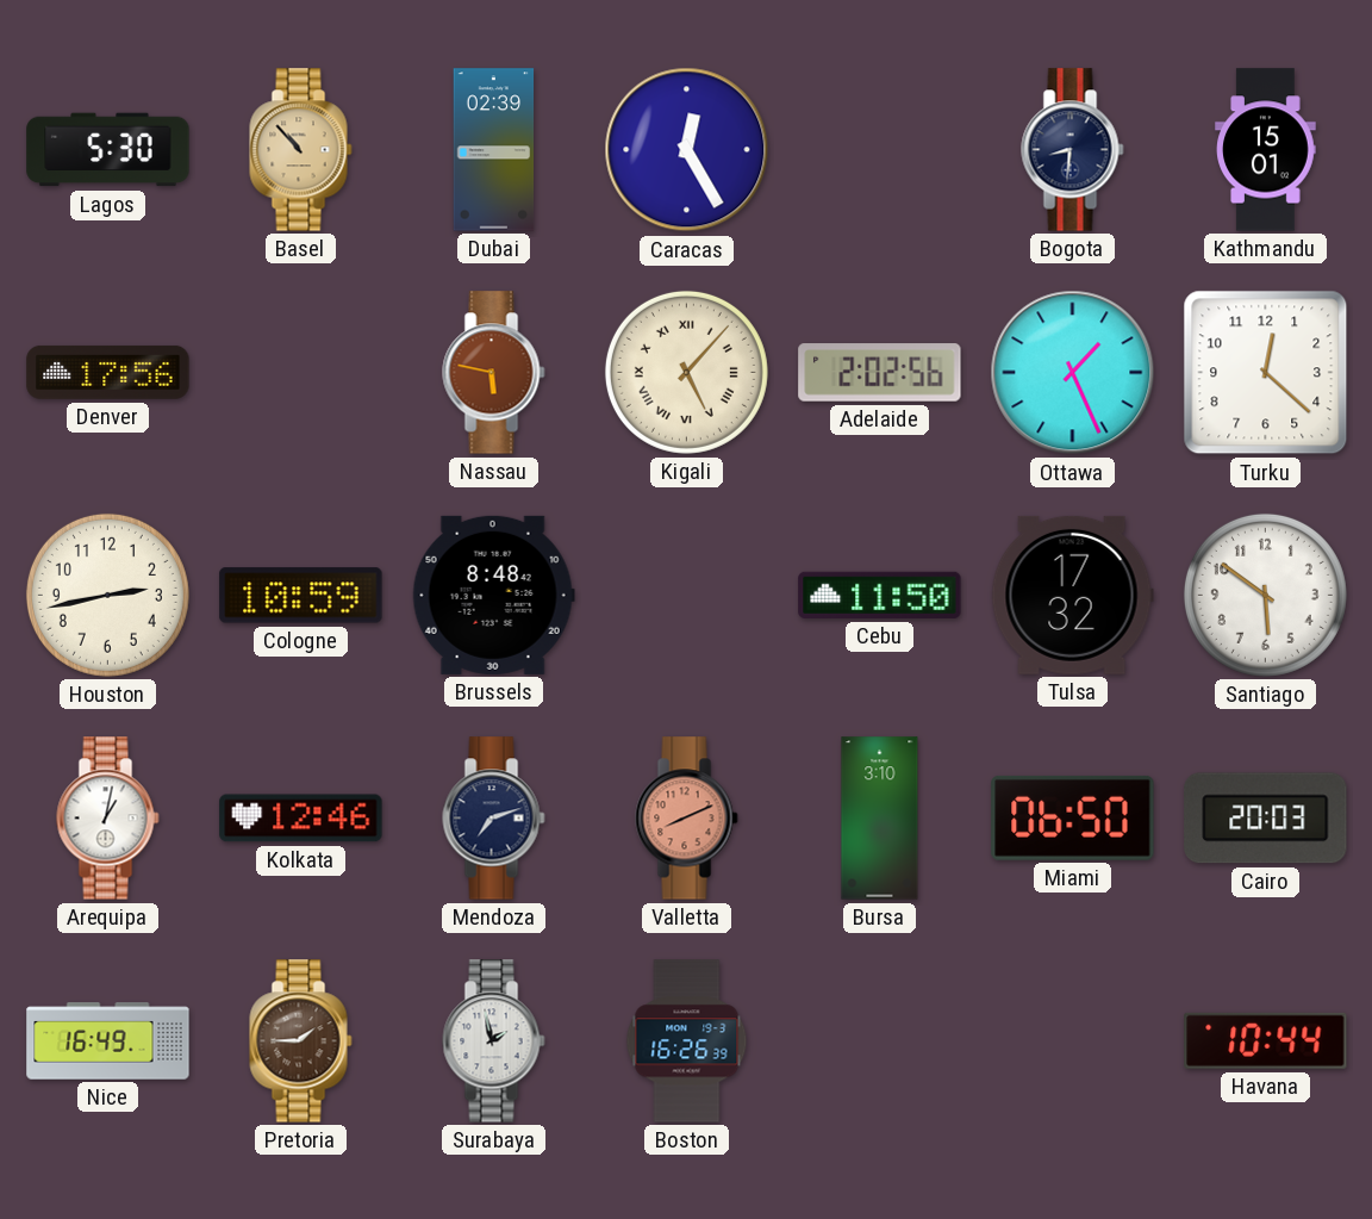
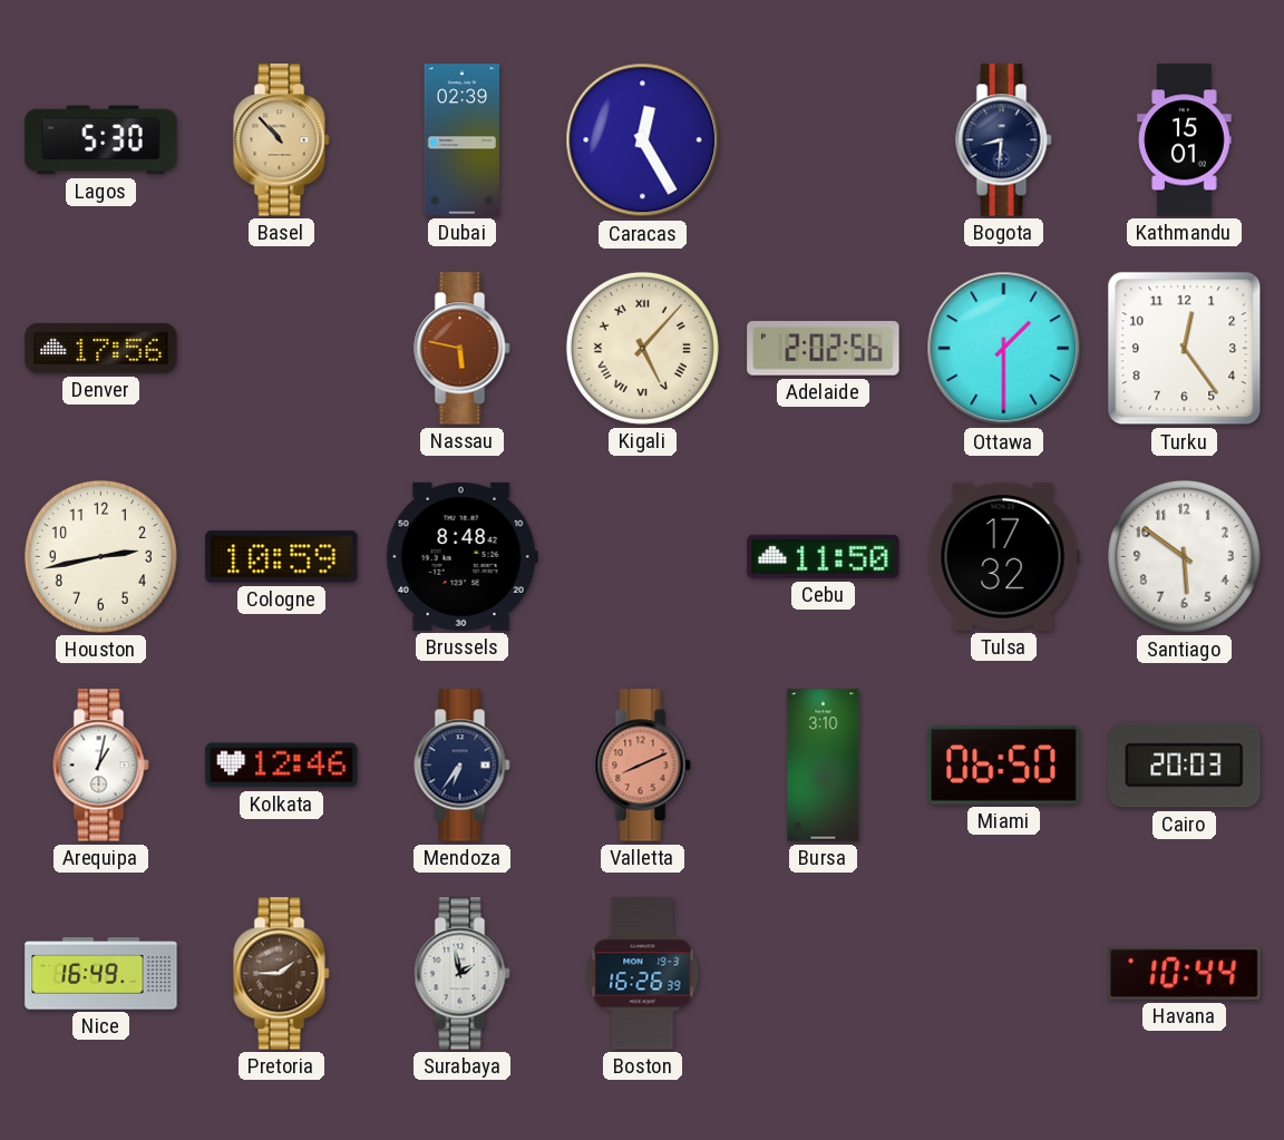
Ottawa: 1:26 -> 1:30
Turku: 12:22 -> 12:24
Mendoza: 7:12 -> 6:36
